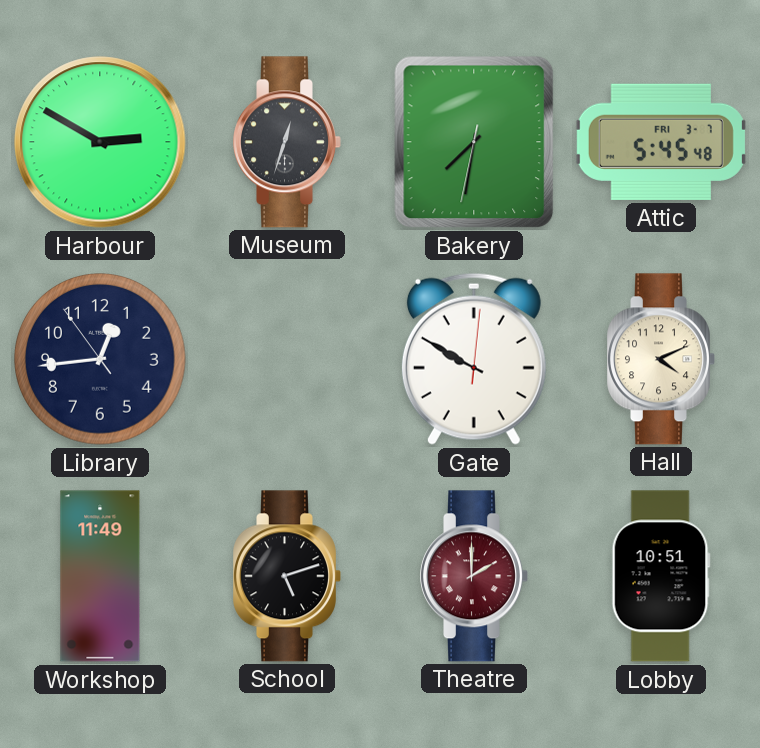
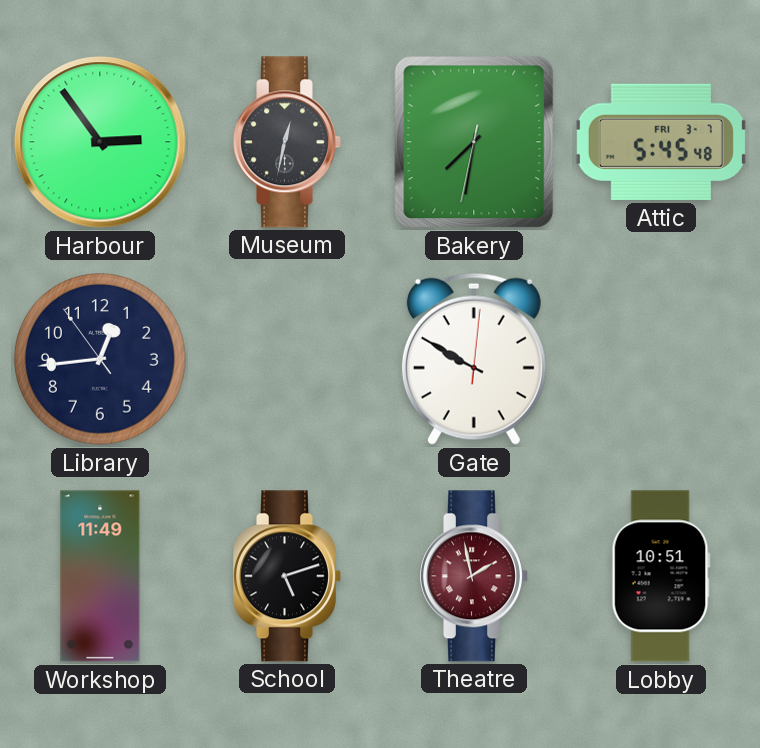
Harbour: 2:50 -> 2:54
Museum: 12:33 -> 12:32
Hall: 4:11 -> none
Theatre: 2:00 -> 1:58
